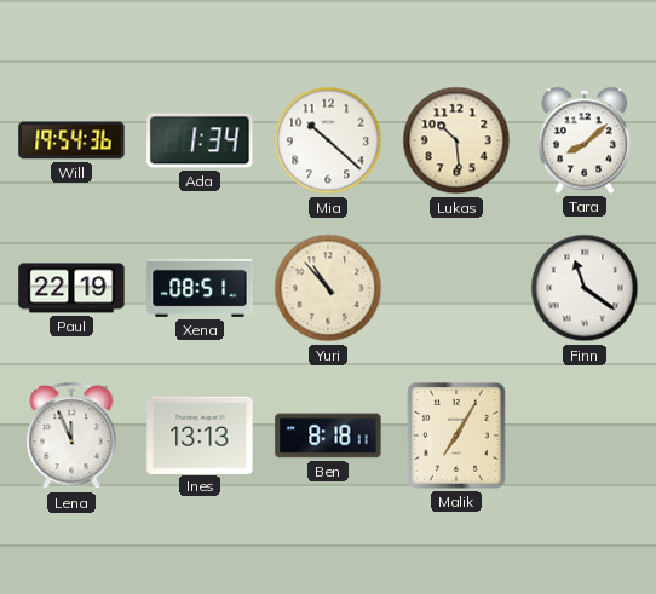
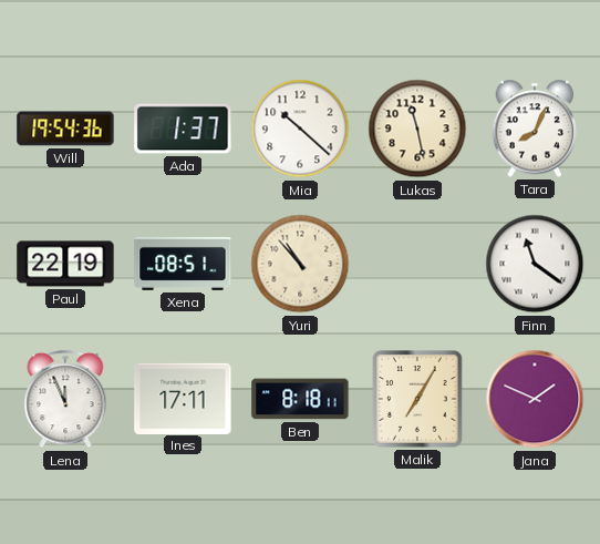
Ada: 1:34 -> 1:37
Lukas: 10:29 -> 11:28
Tara: 8:08 -> 8:04
Ines: 13:13 -> 17:11
Jana: none -> 1:49
